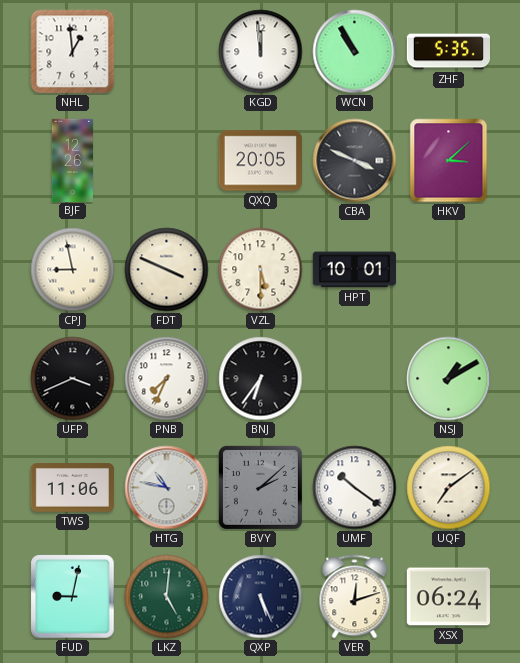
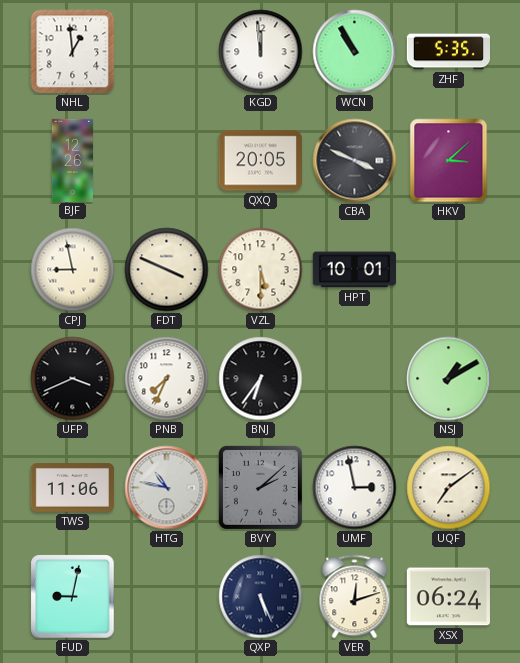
UMF: 10:21 -> 2:58
LKZ: 5:01 -> none
